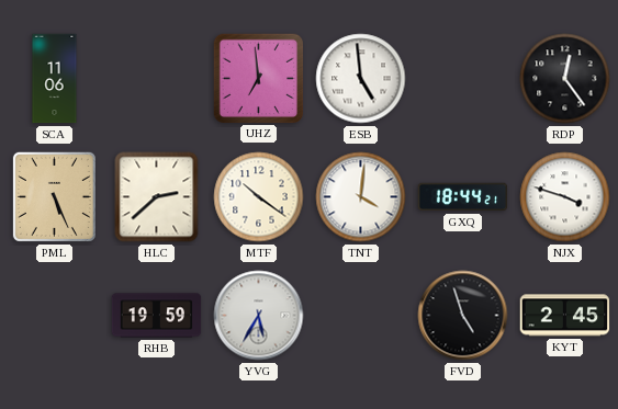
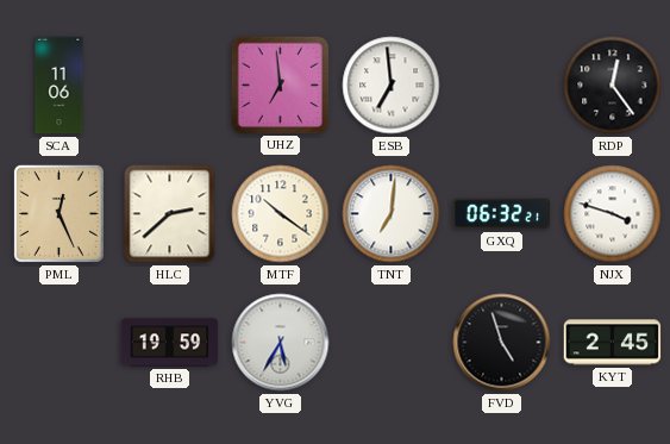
ESB: 4:59 -> 6:59
PML: 5:26 -> 12:26
TNT: 4:01 -> 7:01
GXQ: 18:44 -> 06:32
